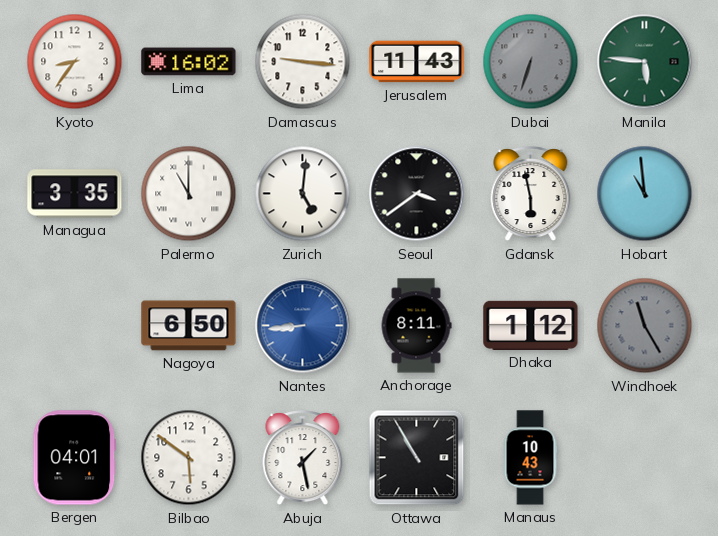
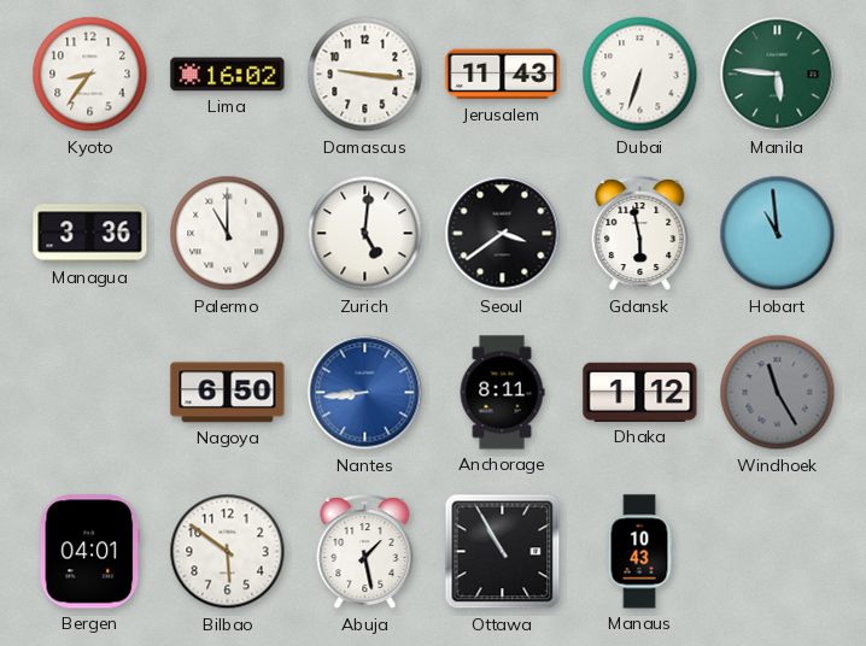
Dubai dial: grey -> white
Managua: 3:35 -> 3:36
